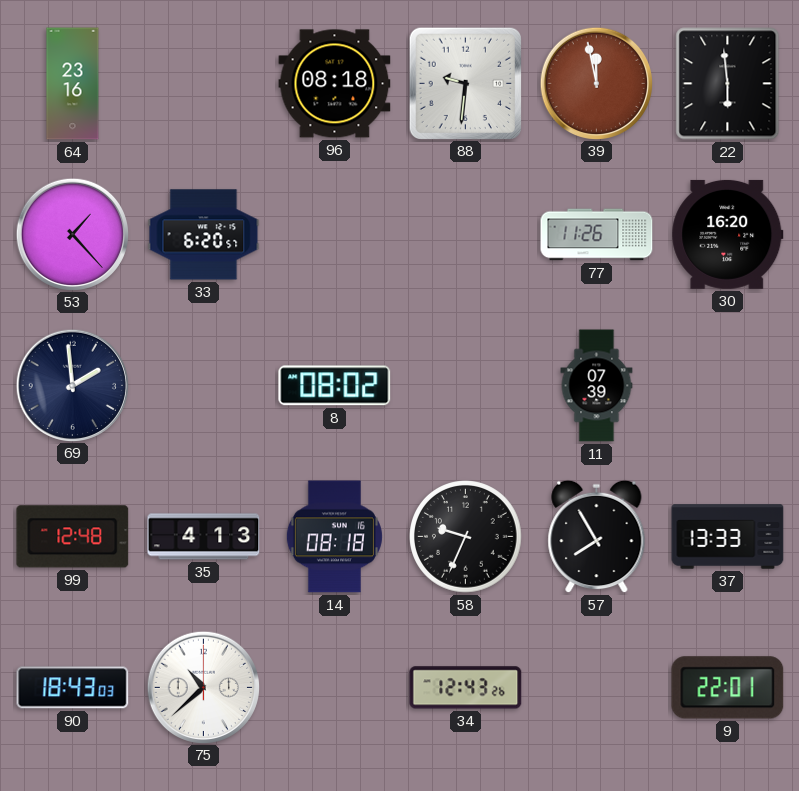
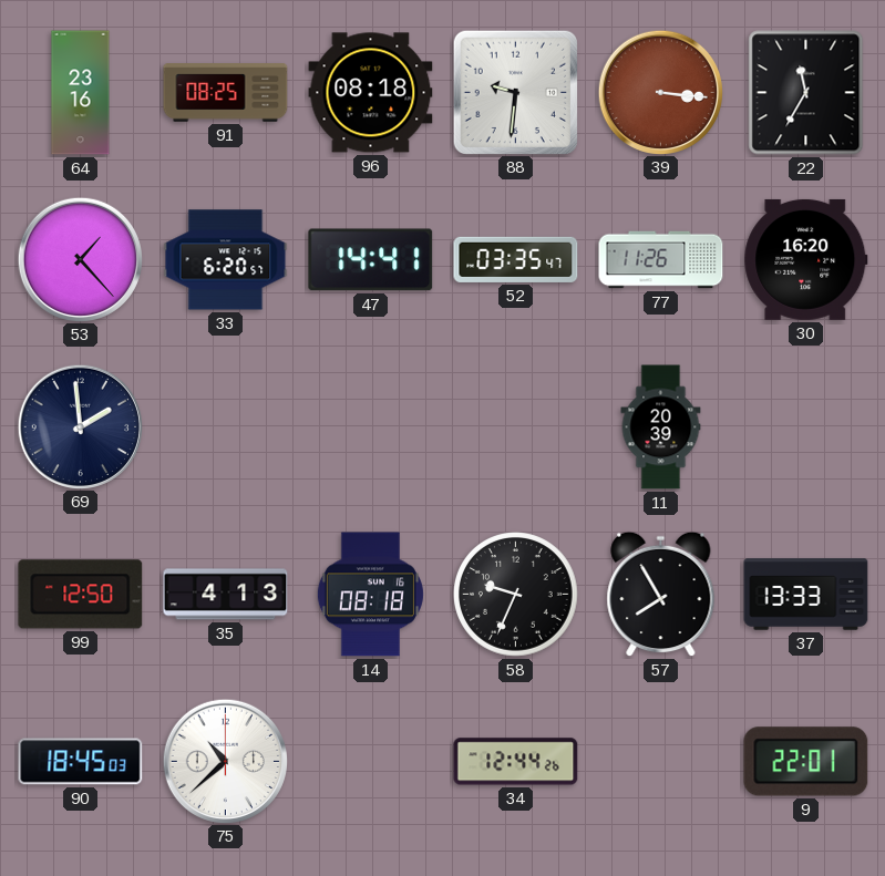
91: none -> 08:25
39: 11:58 -> 3:16
22: 5:59 -> 11:35
47: none -> 14:41
52: none -> 03:35
8: 08:02 -> none
11: 07:39 -> 20:39
99: 12:48 -> 12:50
90: 18:43 -> 18:45
34: 12:43 -> 12:44
